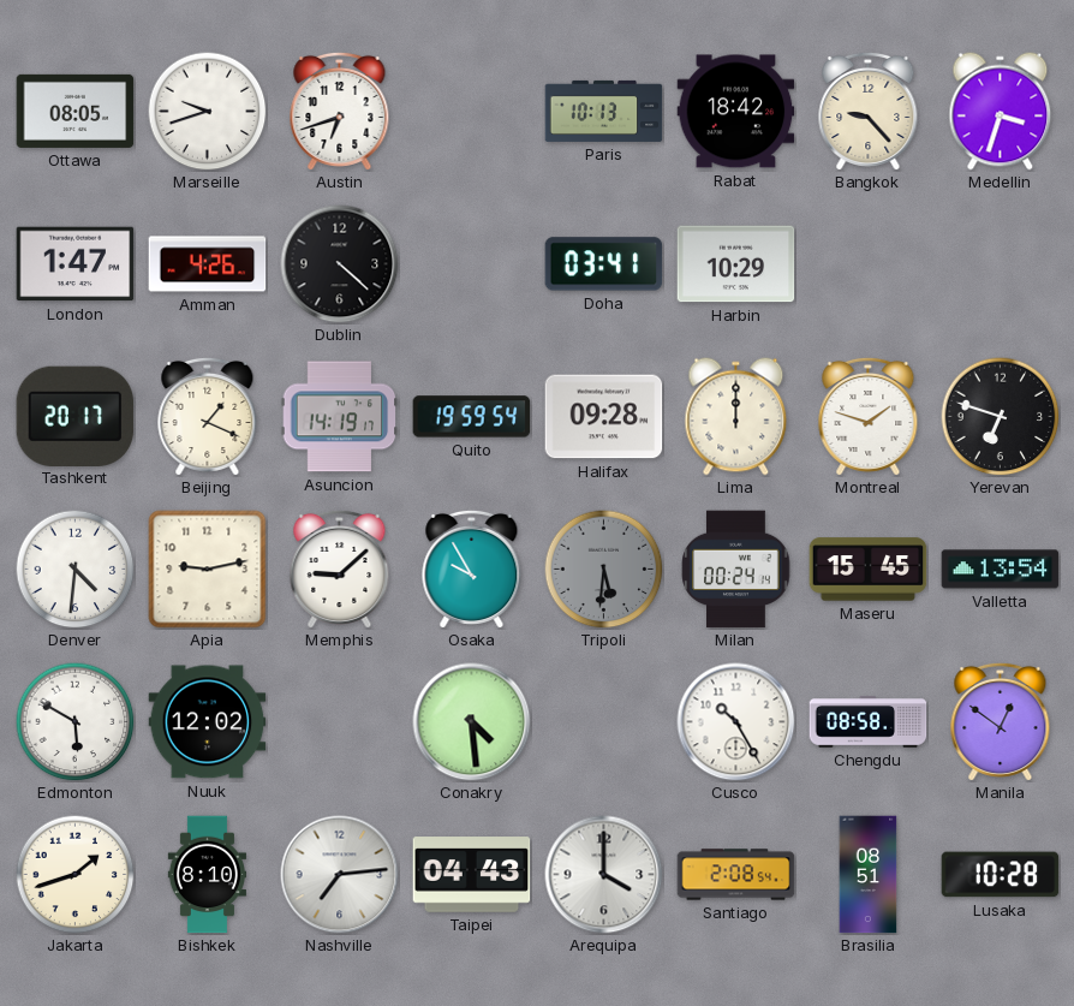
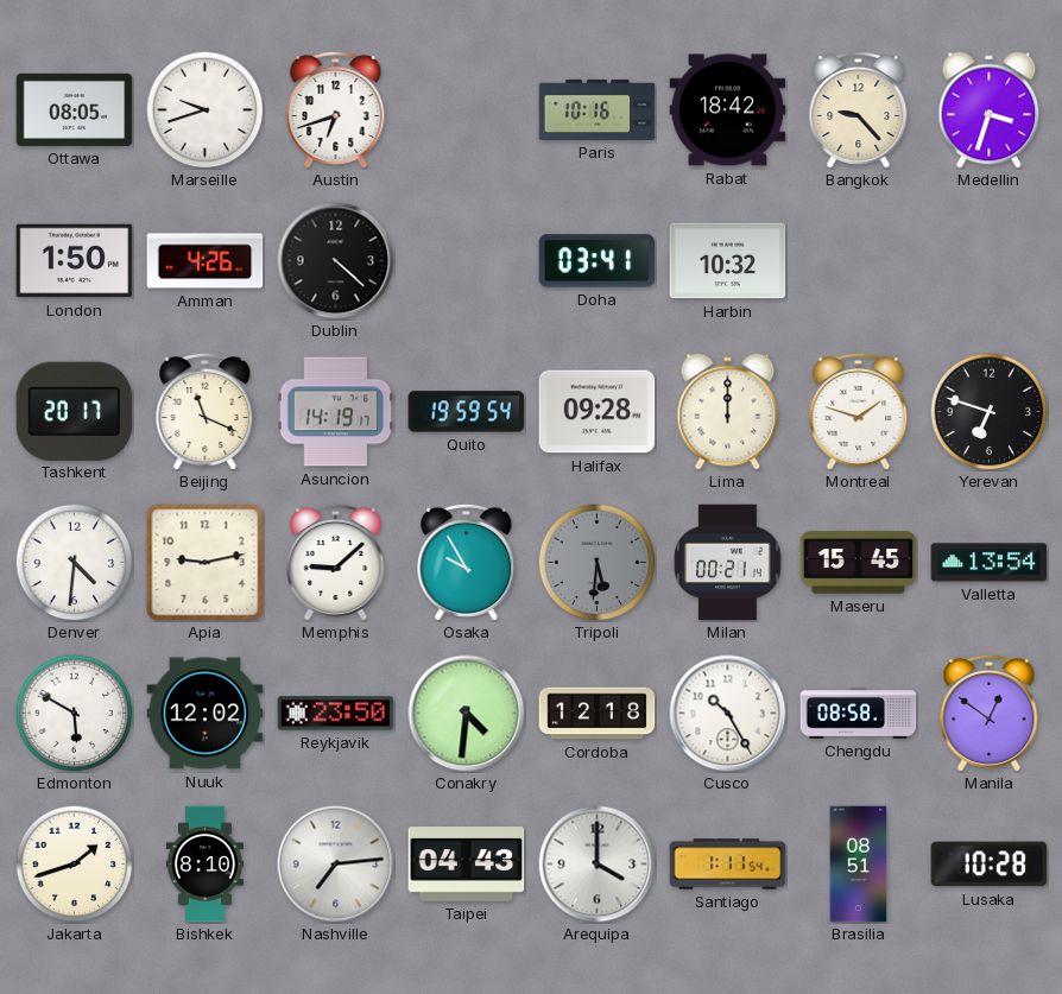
Paris: 10:13 -> 10:16
London: 1:47 -> 1:50
Harbin: 10:29 -> 10:32
Beijing: 1:19 -> 11:19
Milan: 00:24 -> 00:21
Reykjavik: none -> 23:50
Conakry: 4:29 -> 4:31
Cordoba: none -> 12:18
Santiago: 2:08 -> 1:11
